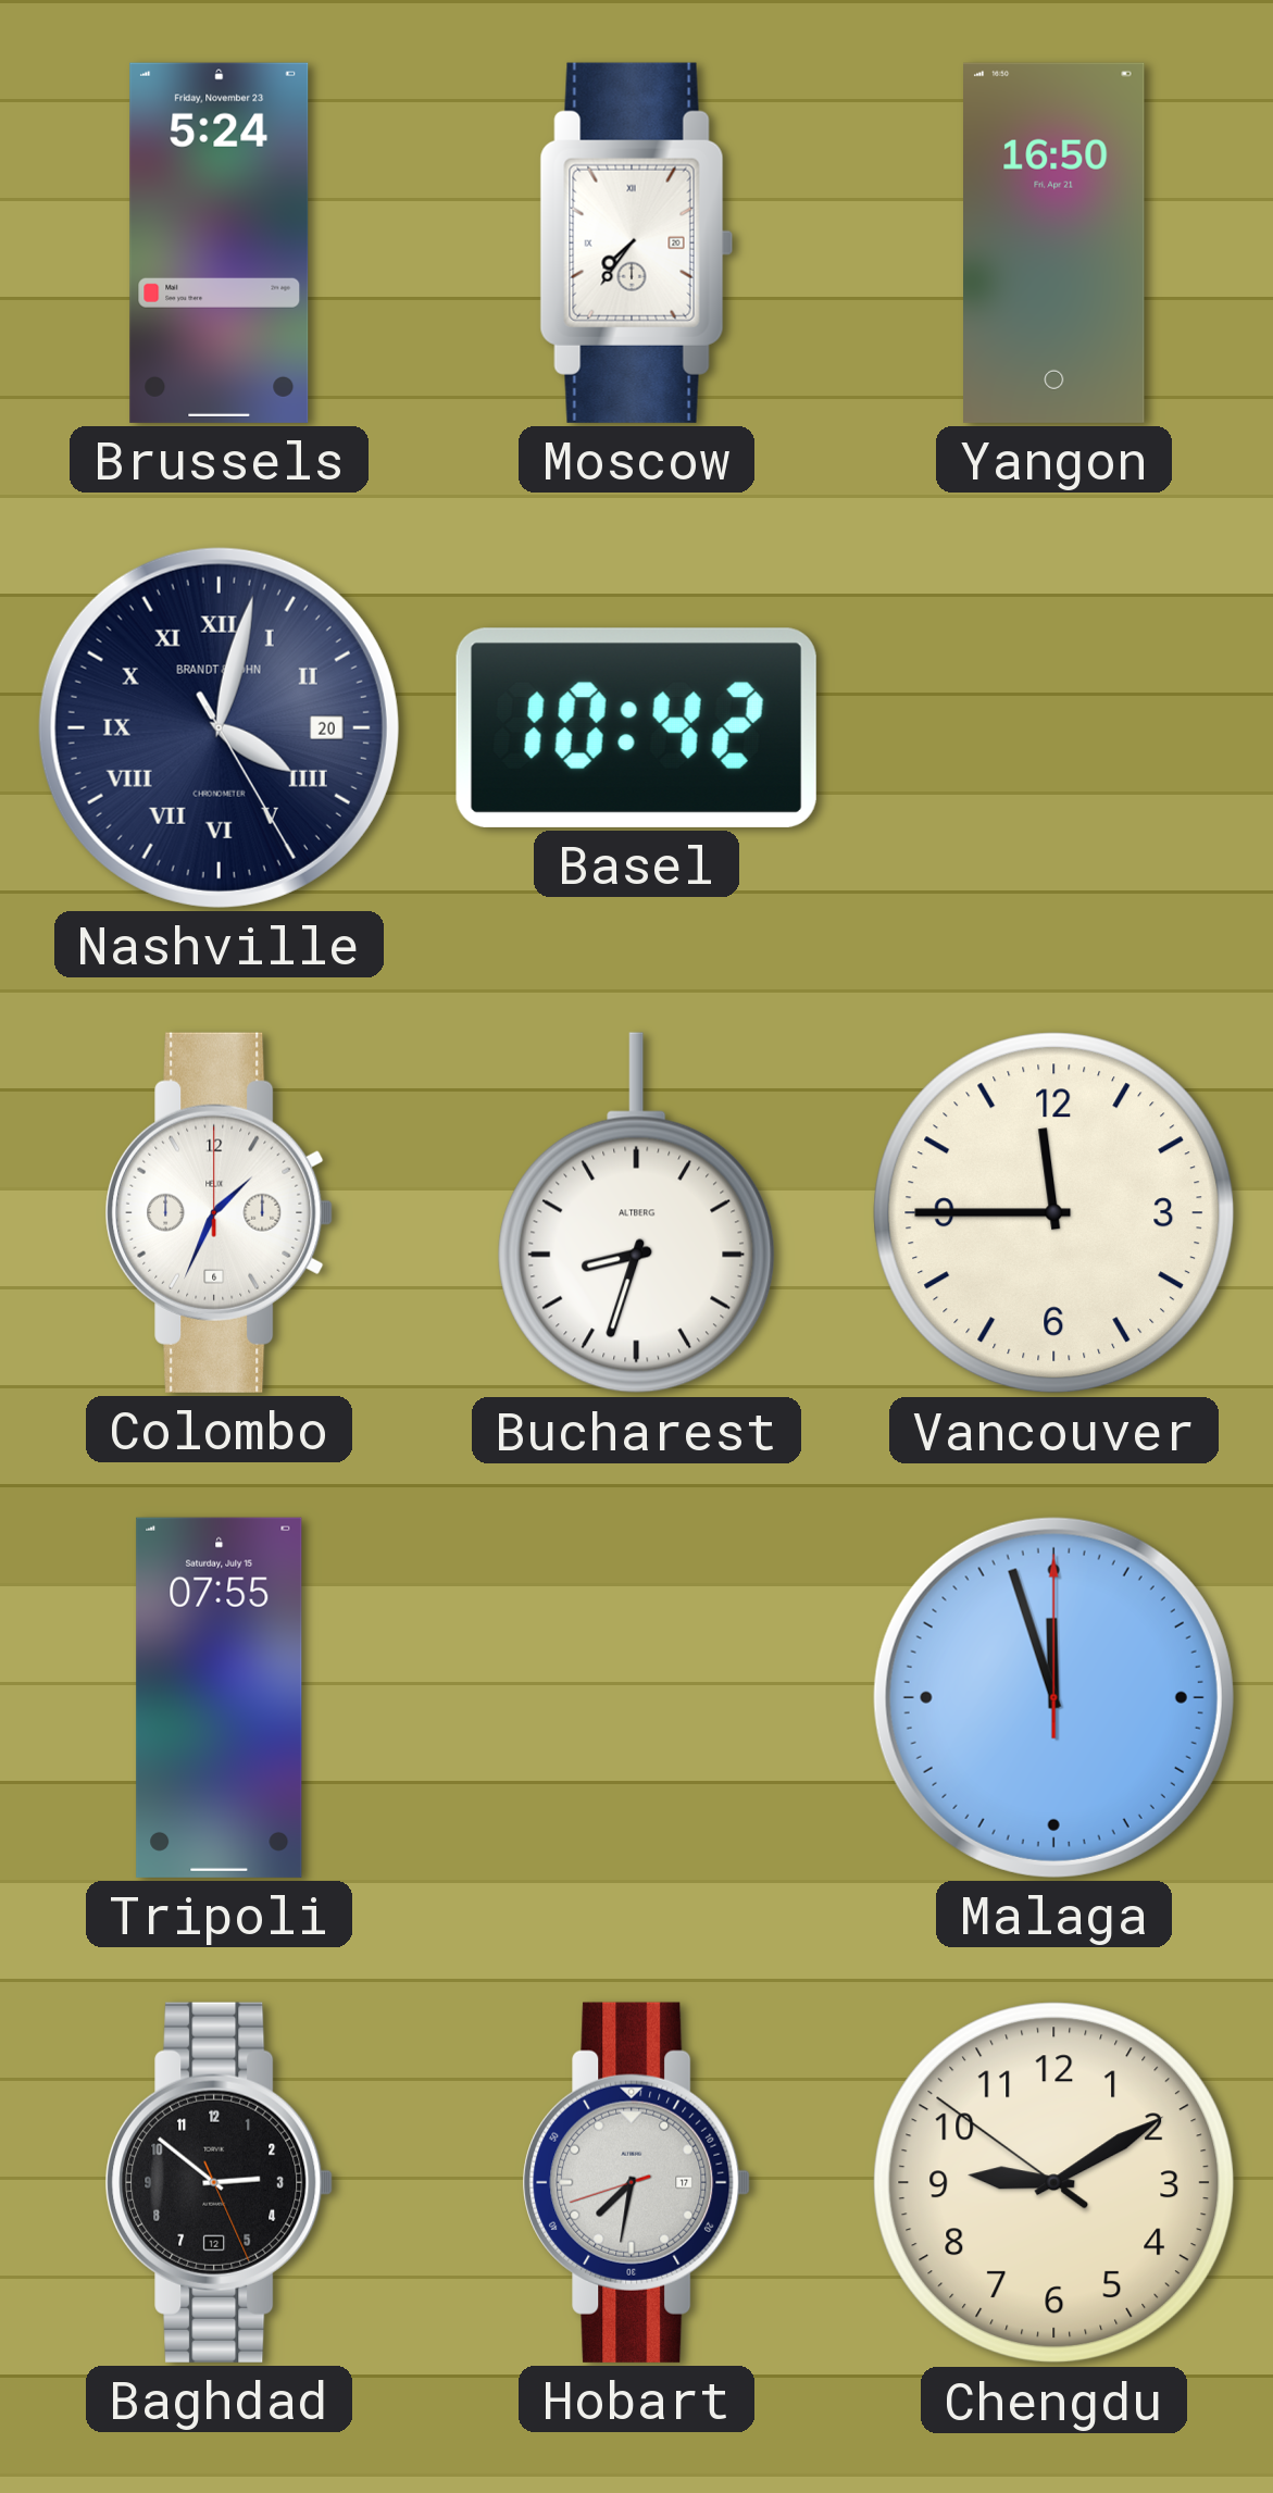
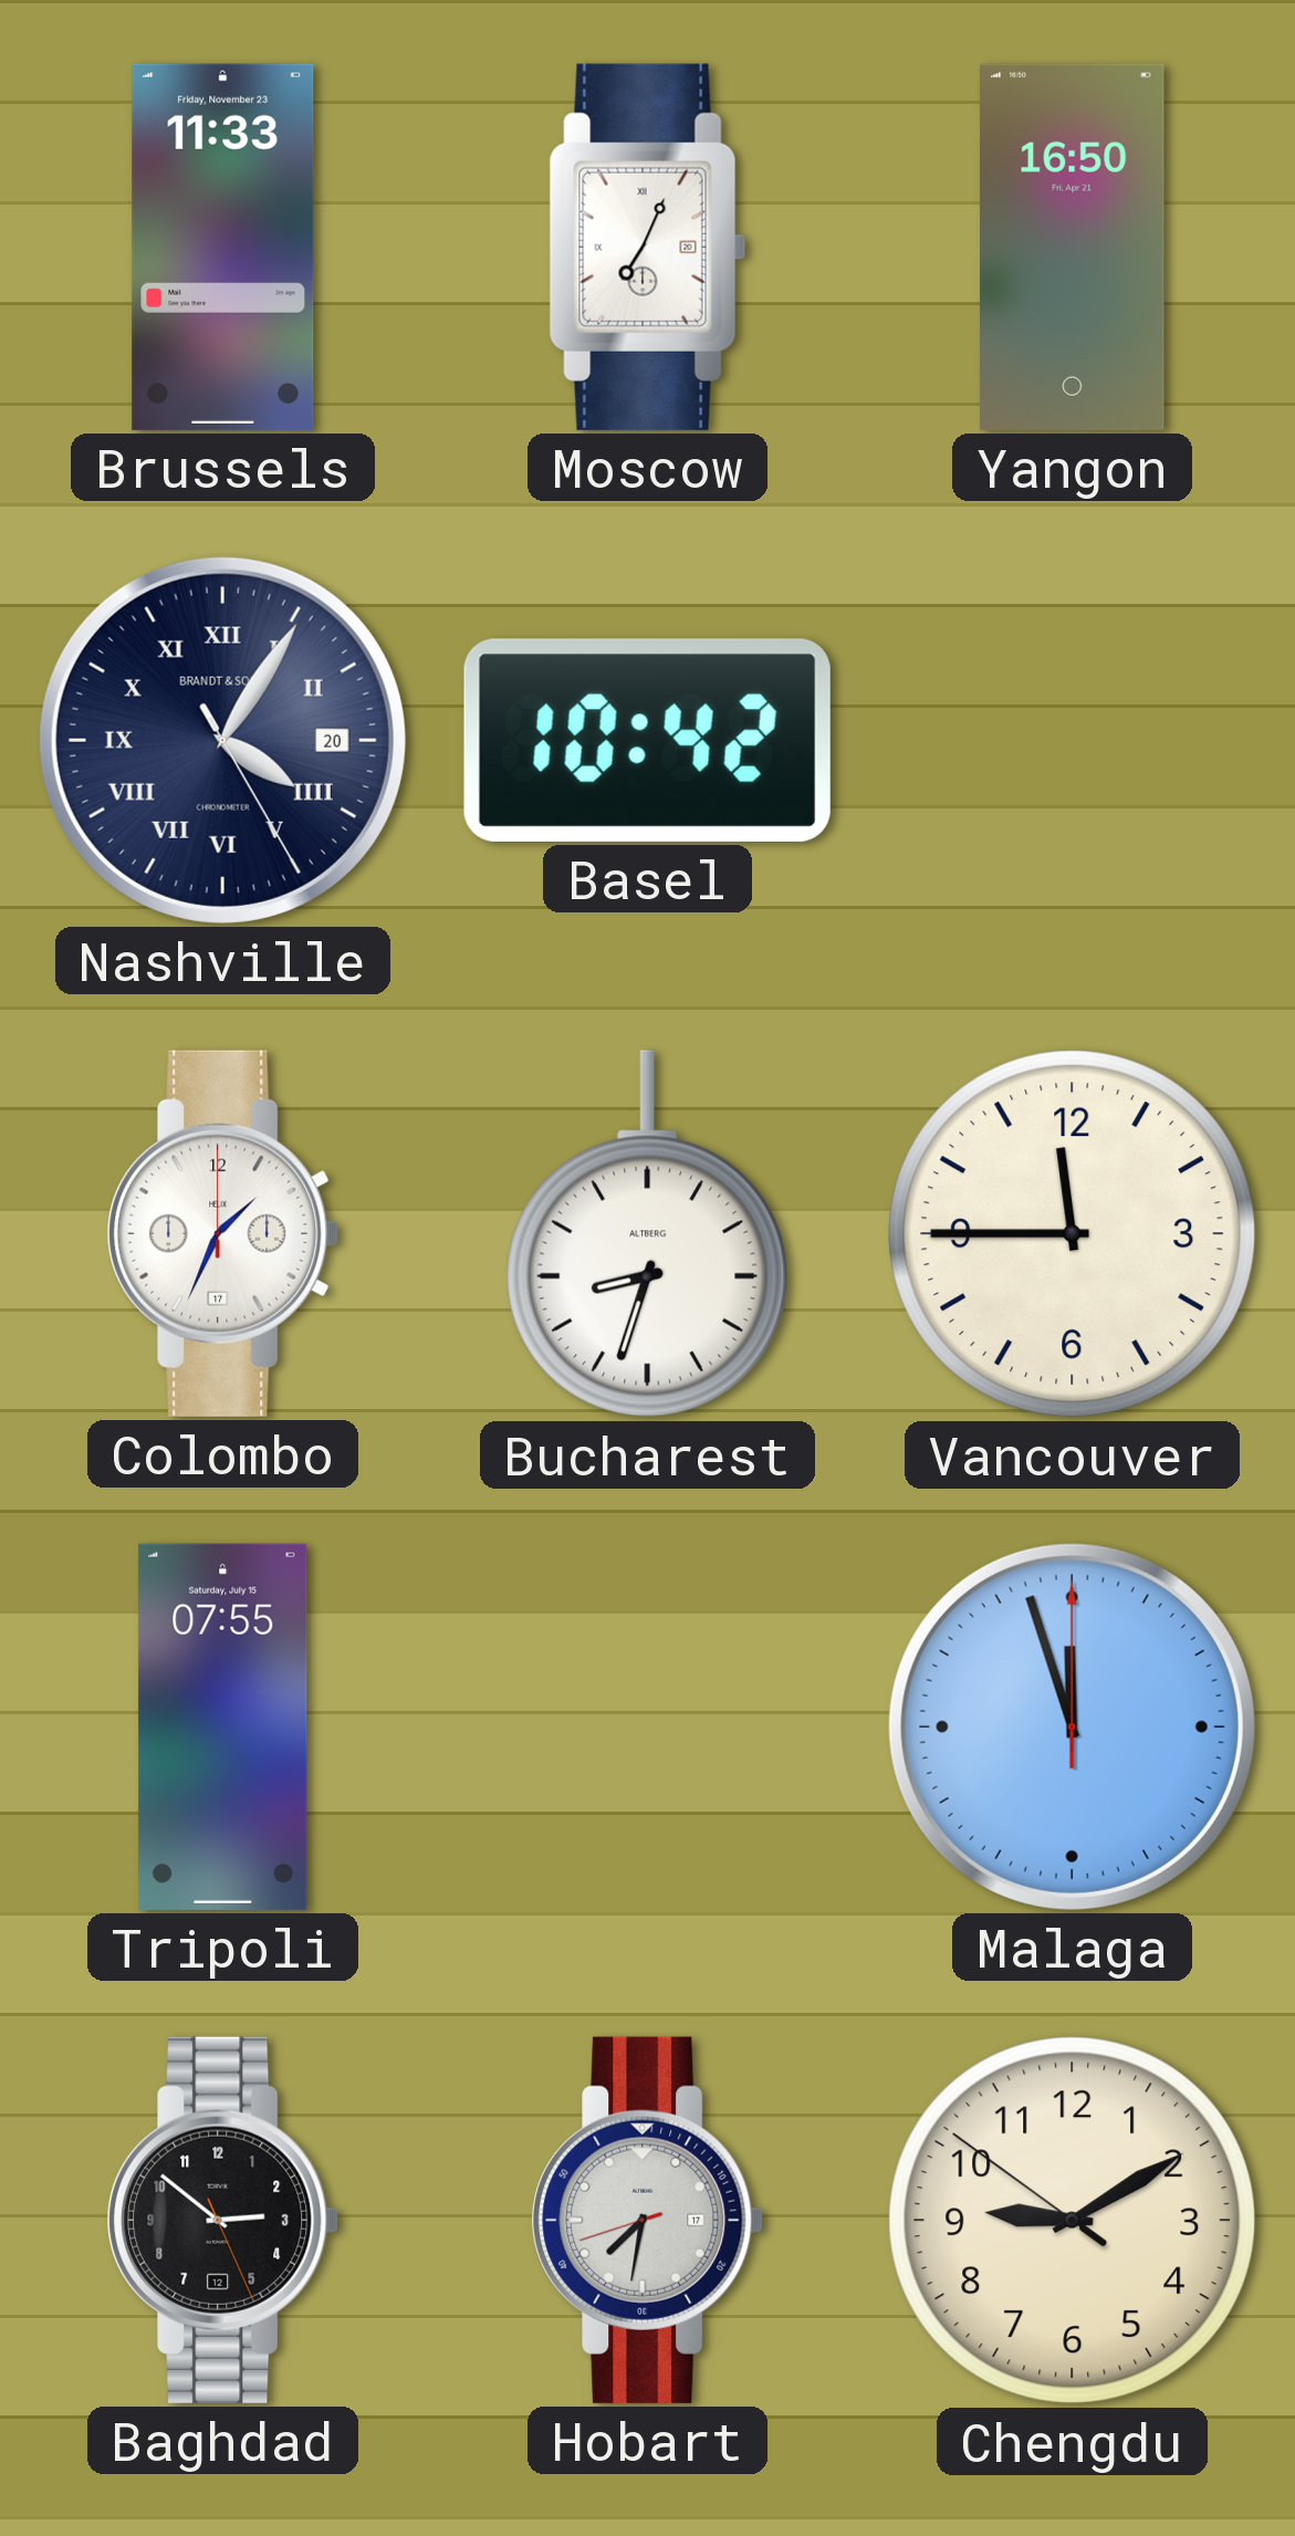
Brussels: 5:24 -> 11:33
Moscow: 7:36 -> 7:04
Nashville: 4:02 -> 4:05
Colombo date: 6 -> 17
